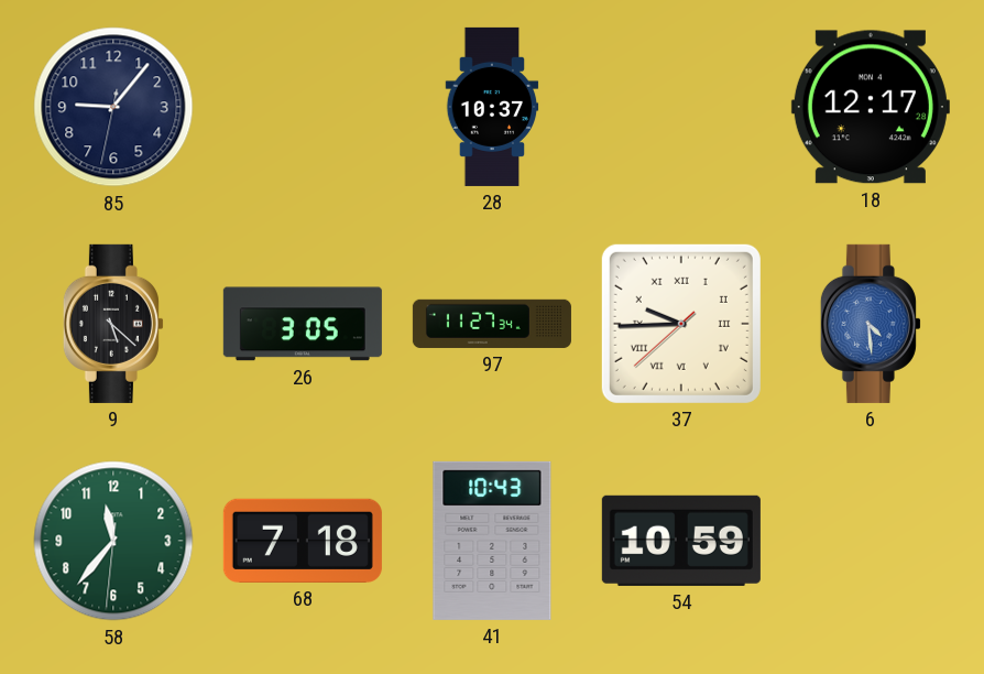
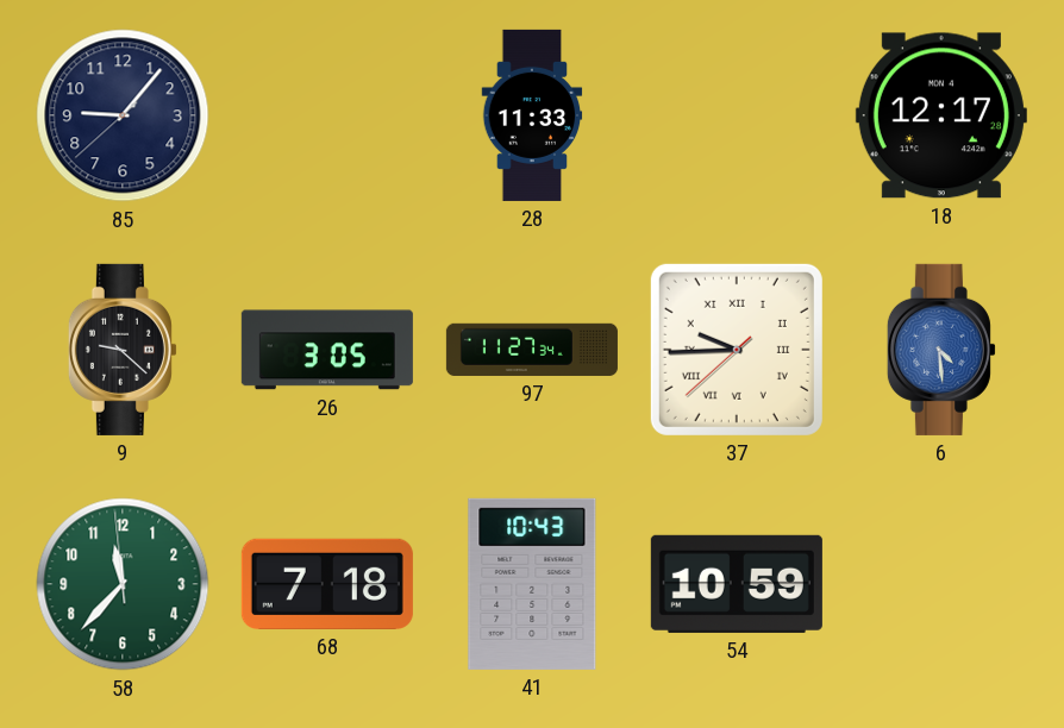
85: 9:06:32 -> 9:06:38
28: 10:37 -> 11:33
9: 5:22 -> 9:22
58: 11:36:31 -> 11:36:59
